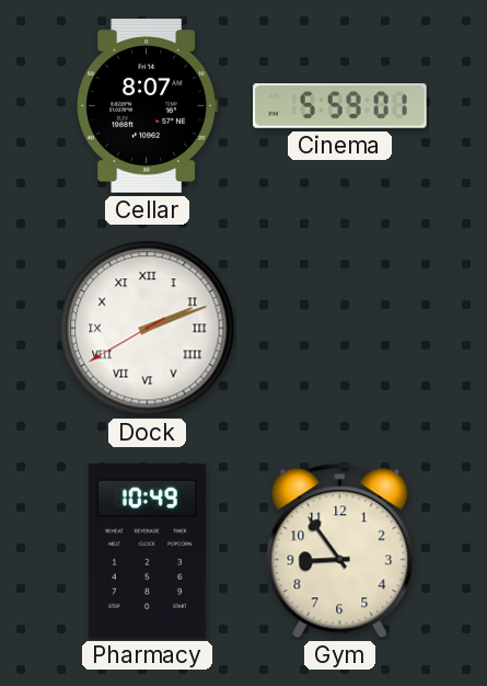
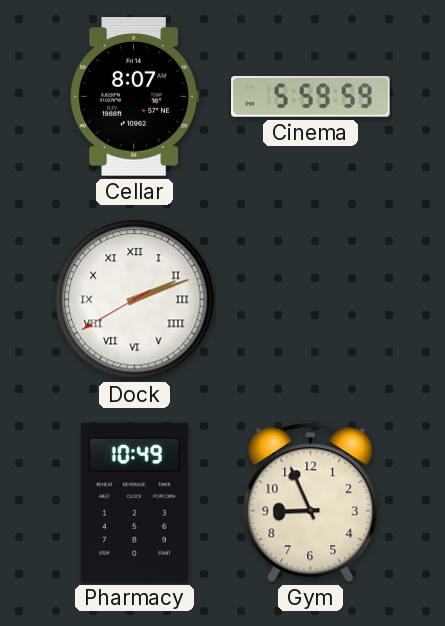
Cinema: 5:59:01 -> 5:59:59
Gym: 8:54 -> 8:56
